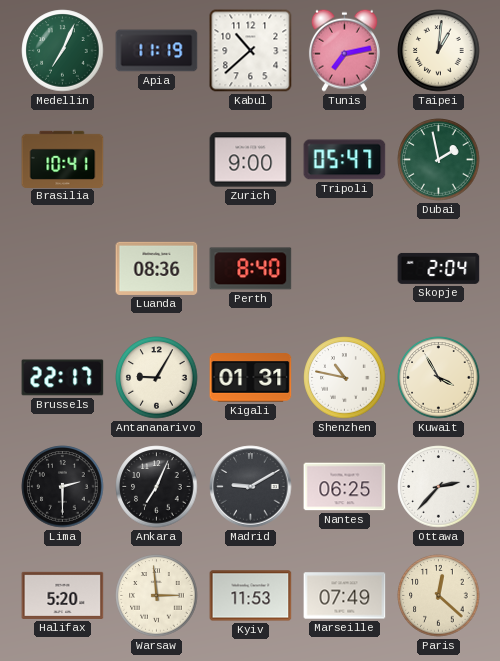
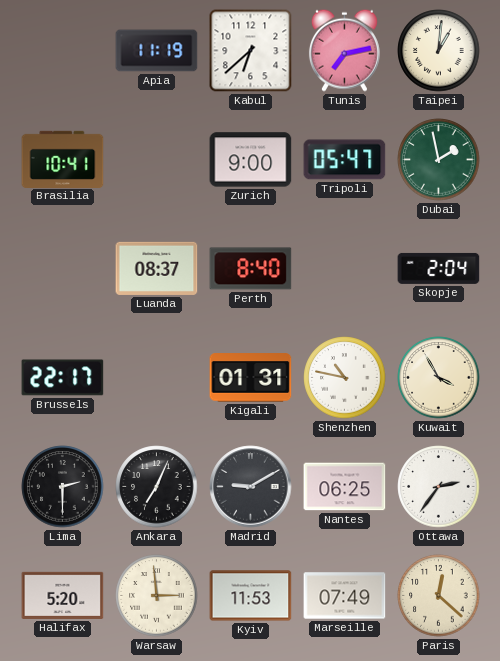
Medellin: 7:04 -> none
Kabul: 10:38 -> 6:38
Luanda: 08:36 -> 08:37
Antananarivo: 9:05 -> none
Ottawa: 2:37 -> 2:36
